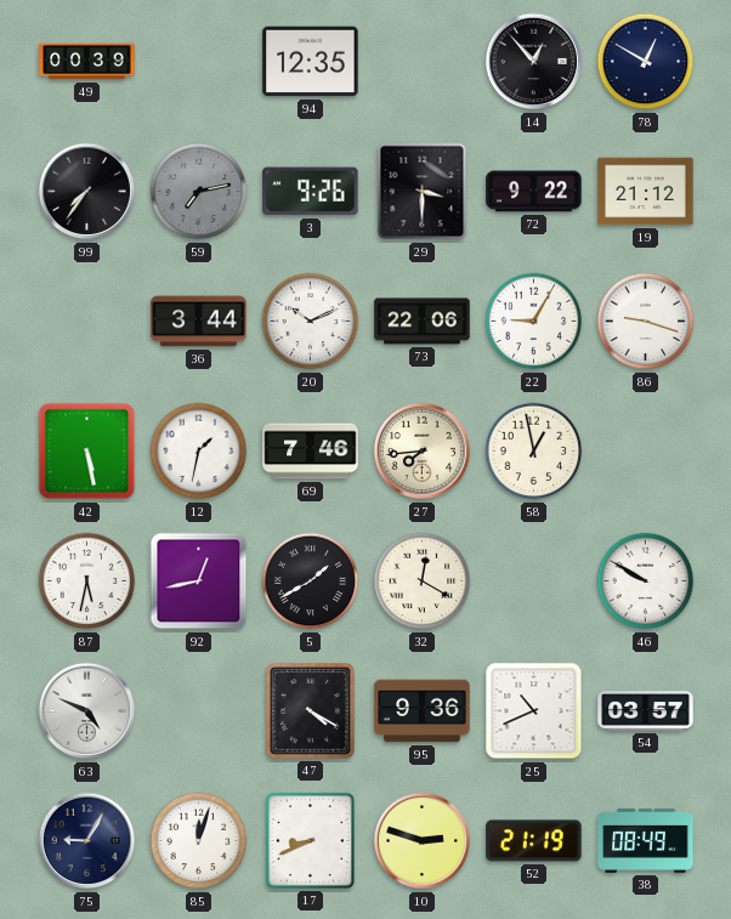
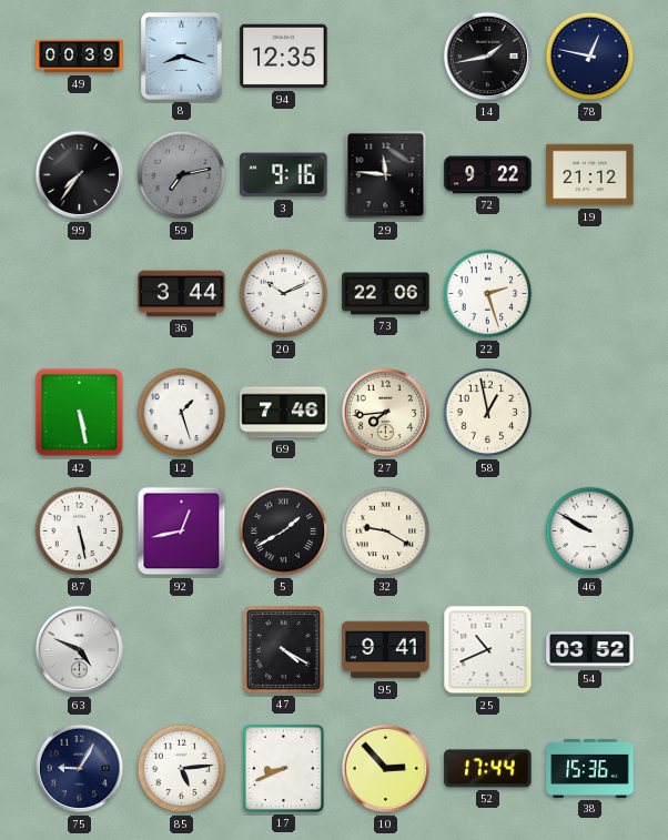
8: none -> 8:18
14: 12:53 -> 1:43
78: 12:50 -> 12:47
3: 9:26 -> 9:16
29: 3:30 -> 11:46
22: 9:05 -> 2:27
86: 9:18 -> none
12: 1:32 -> 1:27
87: 5:32 -> 5:28
32: 12:20 -> 9:20
95: 9:36 -> 9:41
54: 03:57 -> 03:52
85: 12:03 -> 5:14
10: 2:48 -> 2:53
52: 21:19 -> 17:44
38: 08:49 -> 15:36
